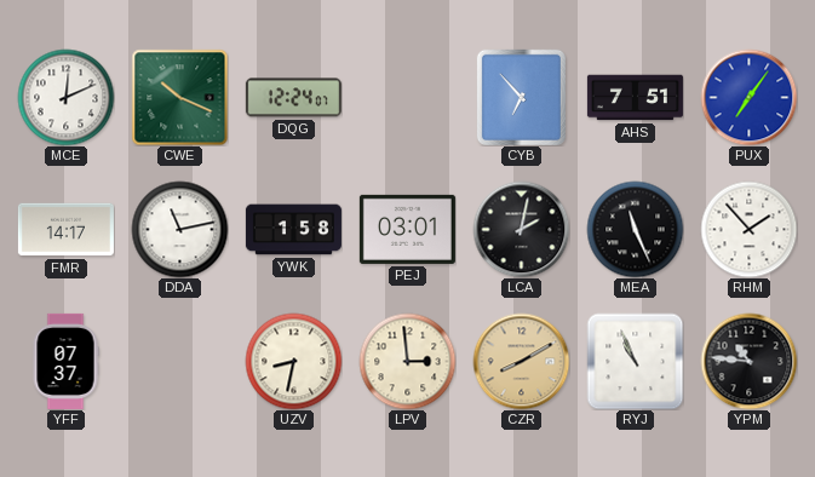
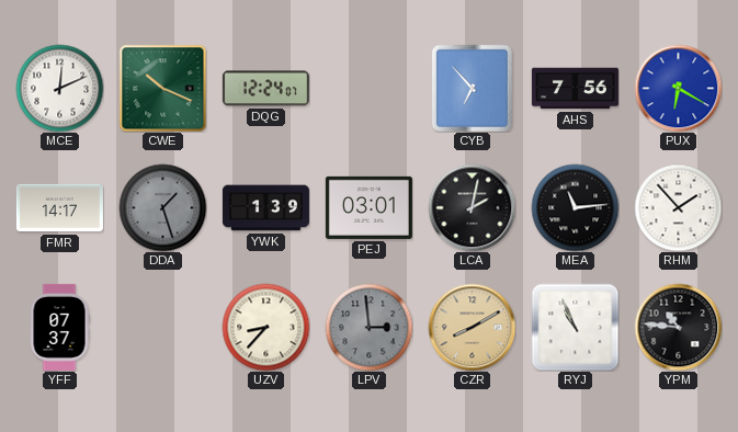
AHS: 7:51 -> 7:56
PUX: 7:06 -> 6:20
DDA: 11:13 -> 1:27
DDA dial: white -> grey
YWK: 1:58 -> 1:39
MEA: 11:26 -> 11:14
UZV: 8:32 -> 8:37
LPV dial: cream -> grey
